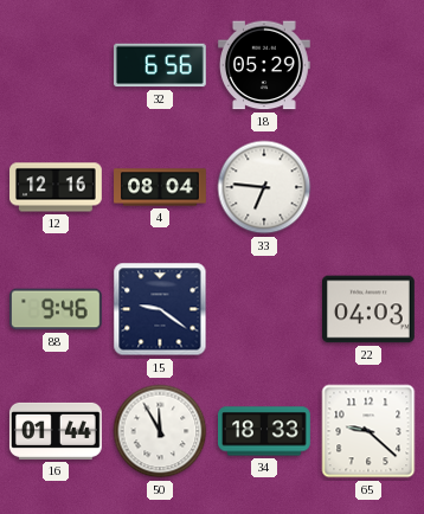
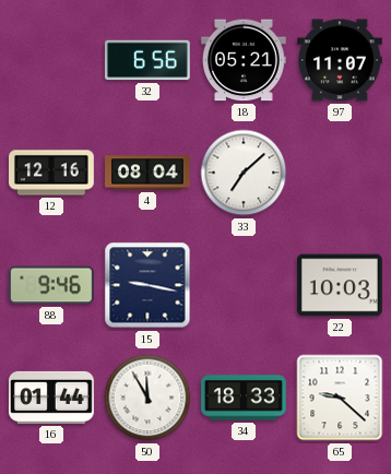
18: 05:29 -> 05:21
97: none -> 11:07
33: 6:46 -> 7:08
15: 9:21 -> 9:17
22: 04:03 -> 10:03
